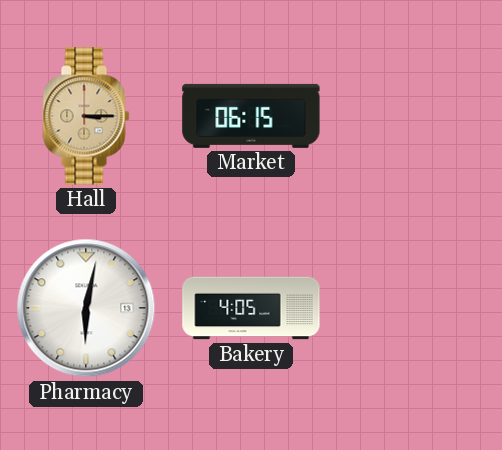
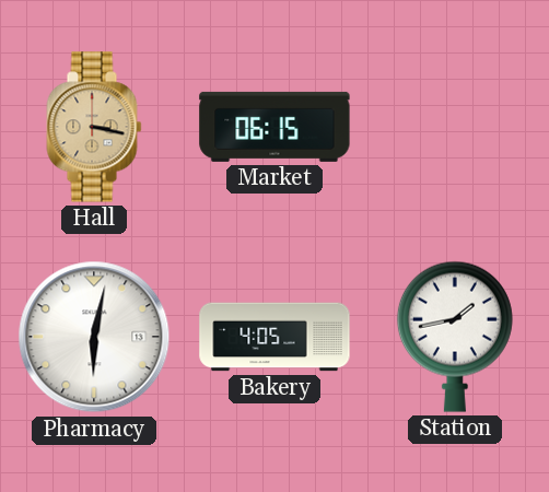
Hall: 3:15 -> 3:17
Station: none -> 1:43
